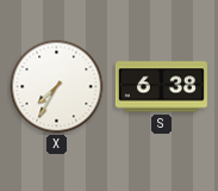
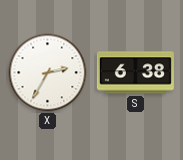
X: 7:35 -> 2:35
